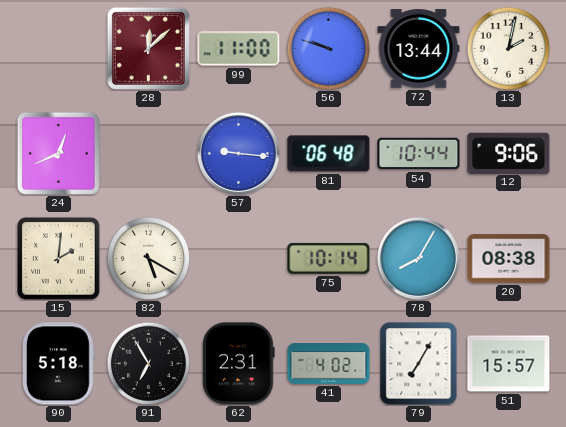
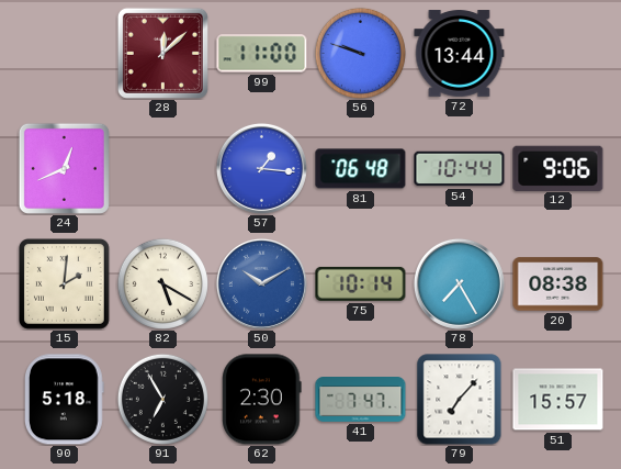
13: 2:02 -> none
57: 9:16 -> 1:16
50: none -> 10:10
78: 8:05 -> 7:25
62: 2:31 -> 2:30
41: 4:02 -> 7:47
79: 7:05 -> 7:07
